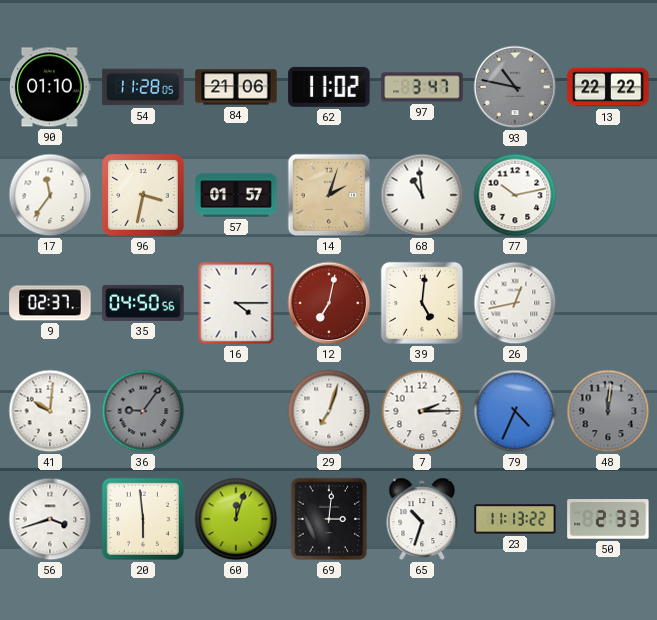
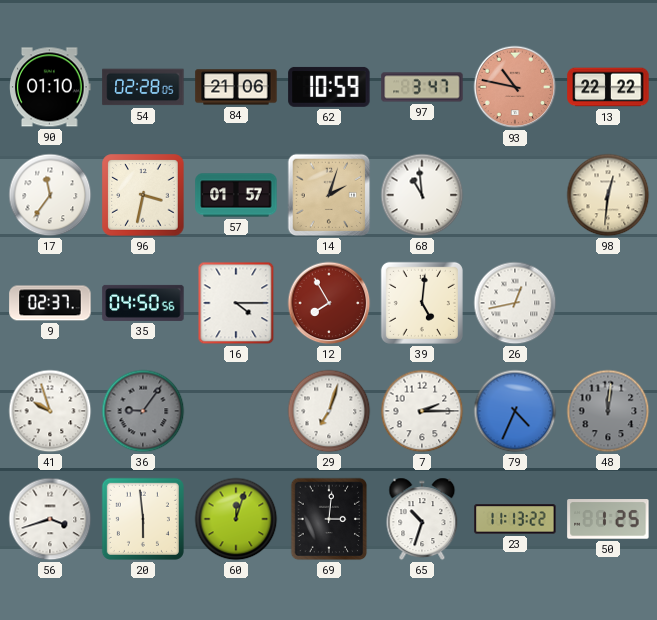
54: 11:28 -> 02:28
62: 11:02 -> 10:59
93 dial: grey -> salmon
77: 10:13 -> none
98: none -> 12:31
12: 7:02 -> 7:55
41: 10:01 -> 9:57
50: 2:33 -> 1:25
